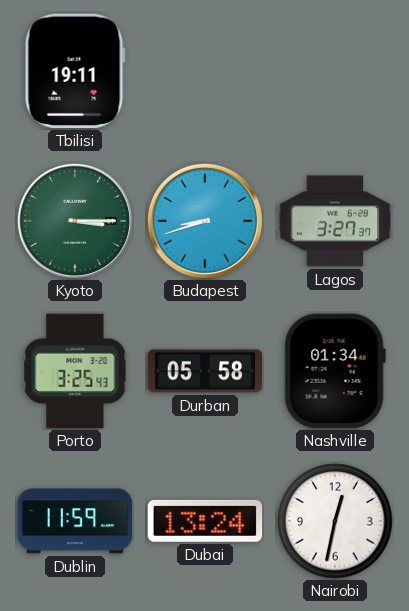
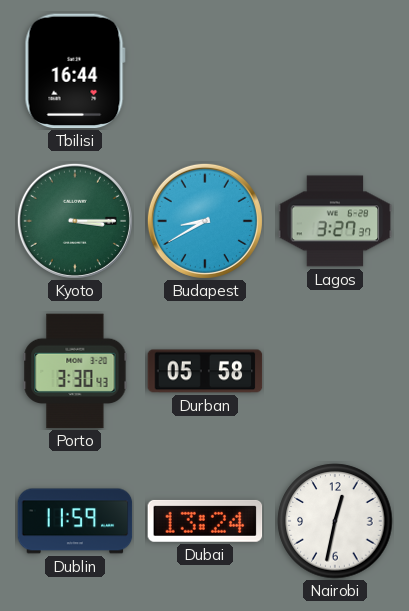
Tbilisi: 19:11 -> 16:44
Budapest: 8:42 -> 8:40
Porto: 3:25 -> 3:30
Nashville: 01:34 -> none
